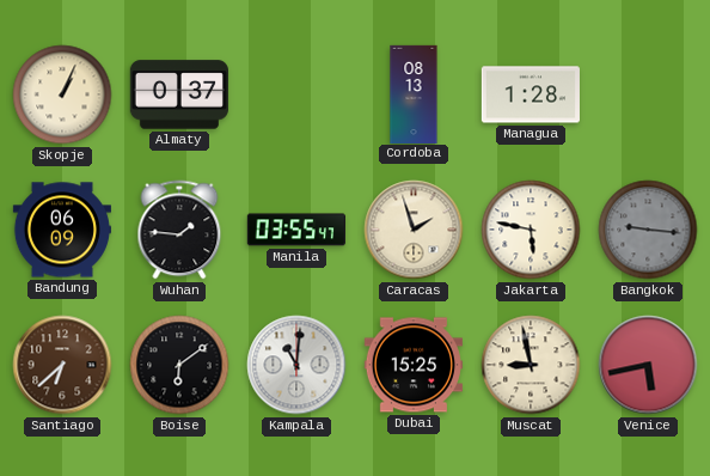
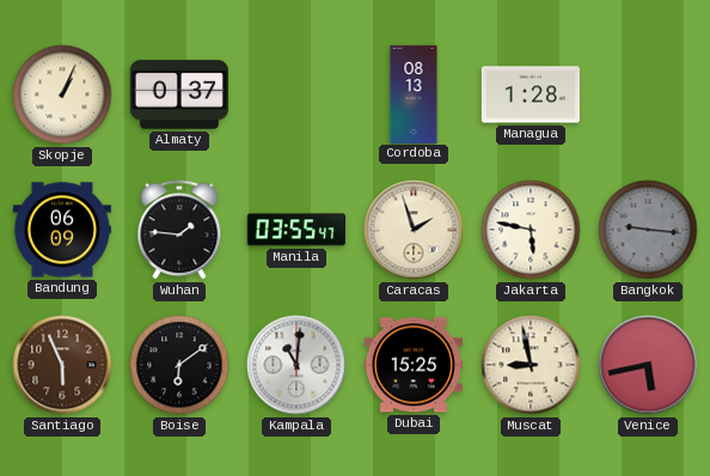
Santiago: 6:38 -> 5:56
